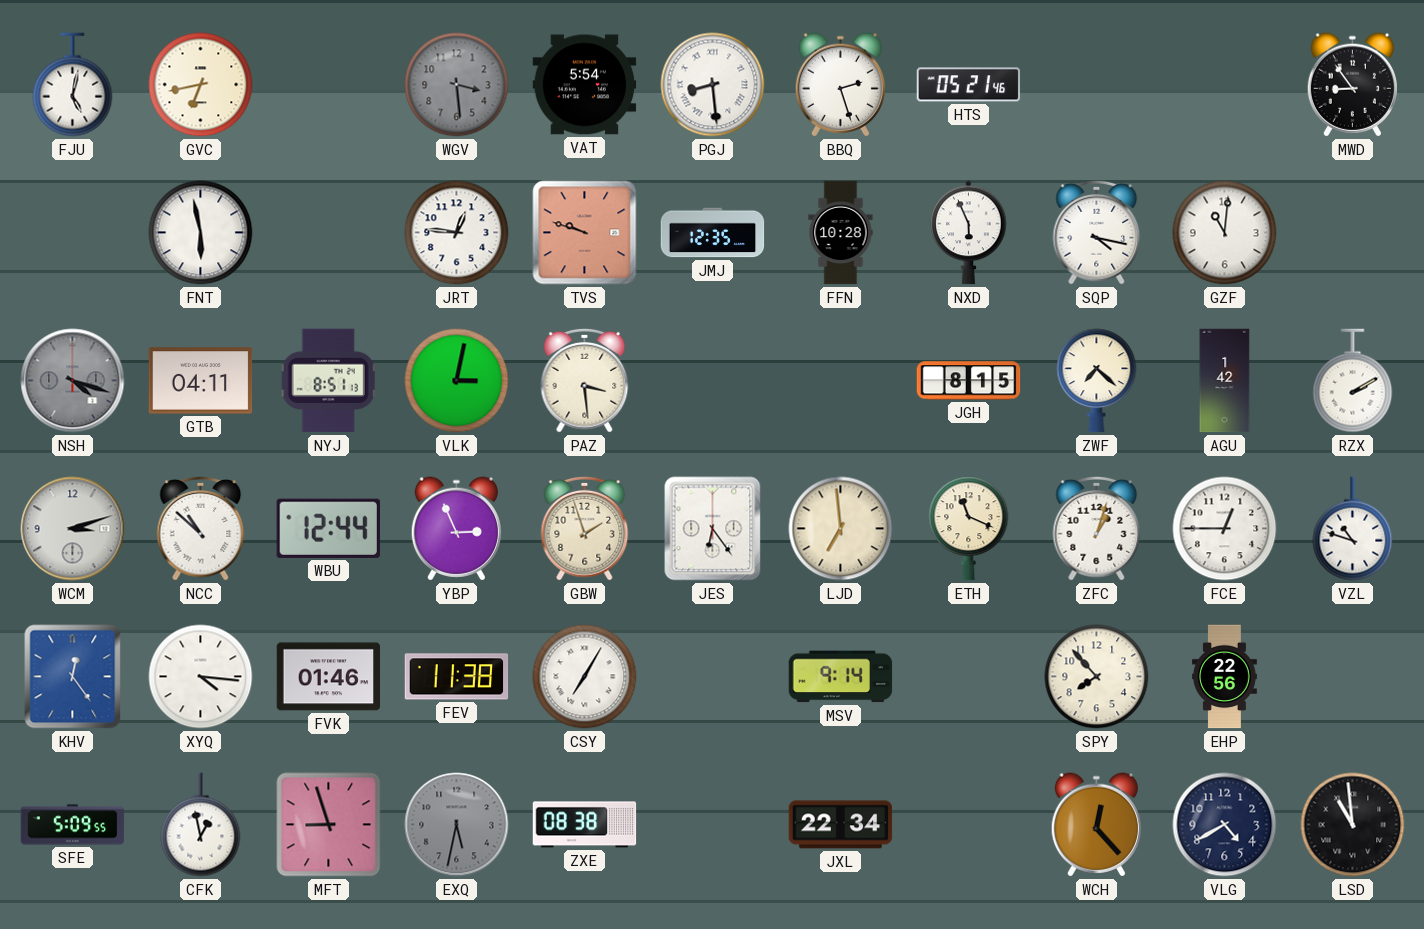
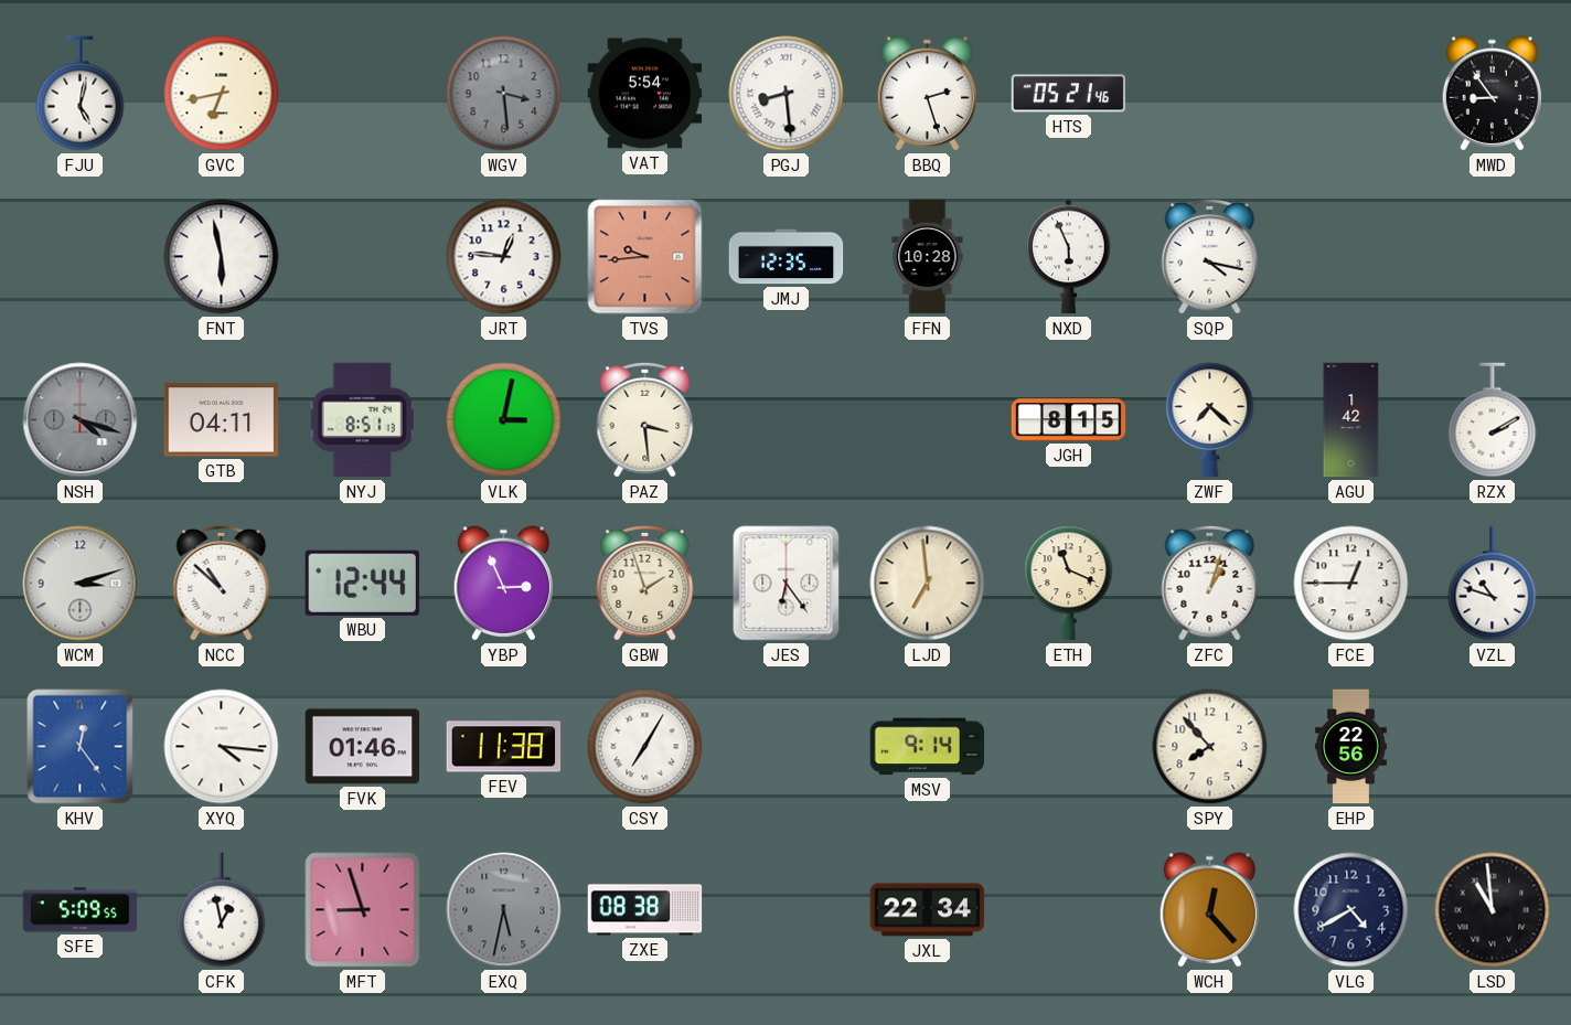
TVS: 9:48 -> 9:44
GZF: 11:01 -> none
